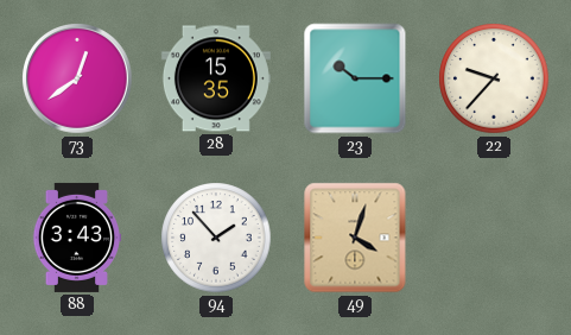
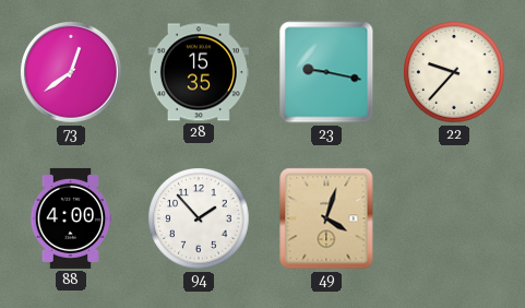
23: 10:15 -> 9:17
88: 3:43 -> 4:00
